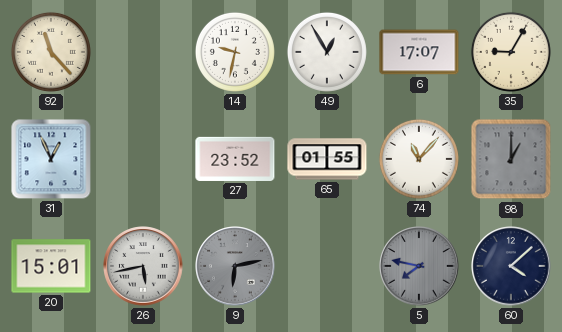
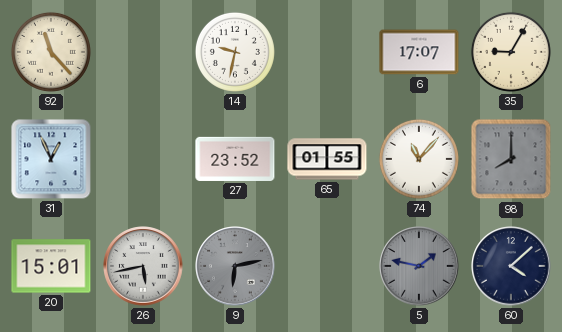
49: 12:55 -> none
98: 1:00 -> 8:00
5: 7:47 -> 1:47
